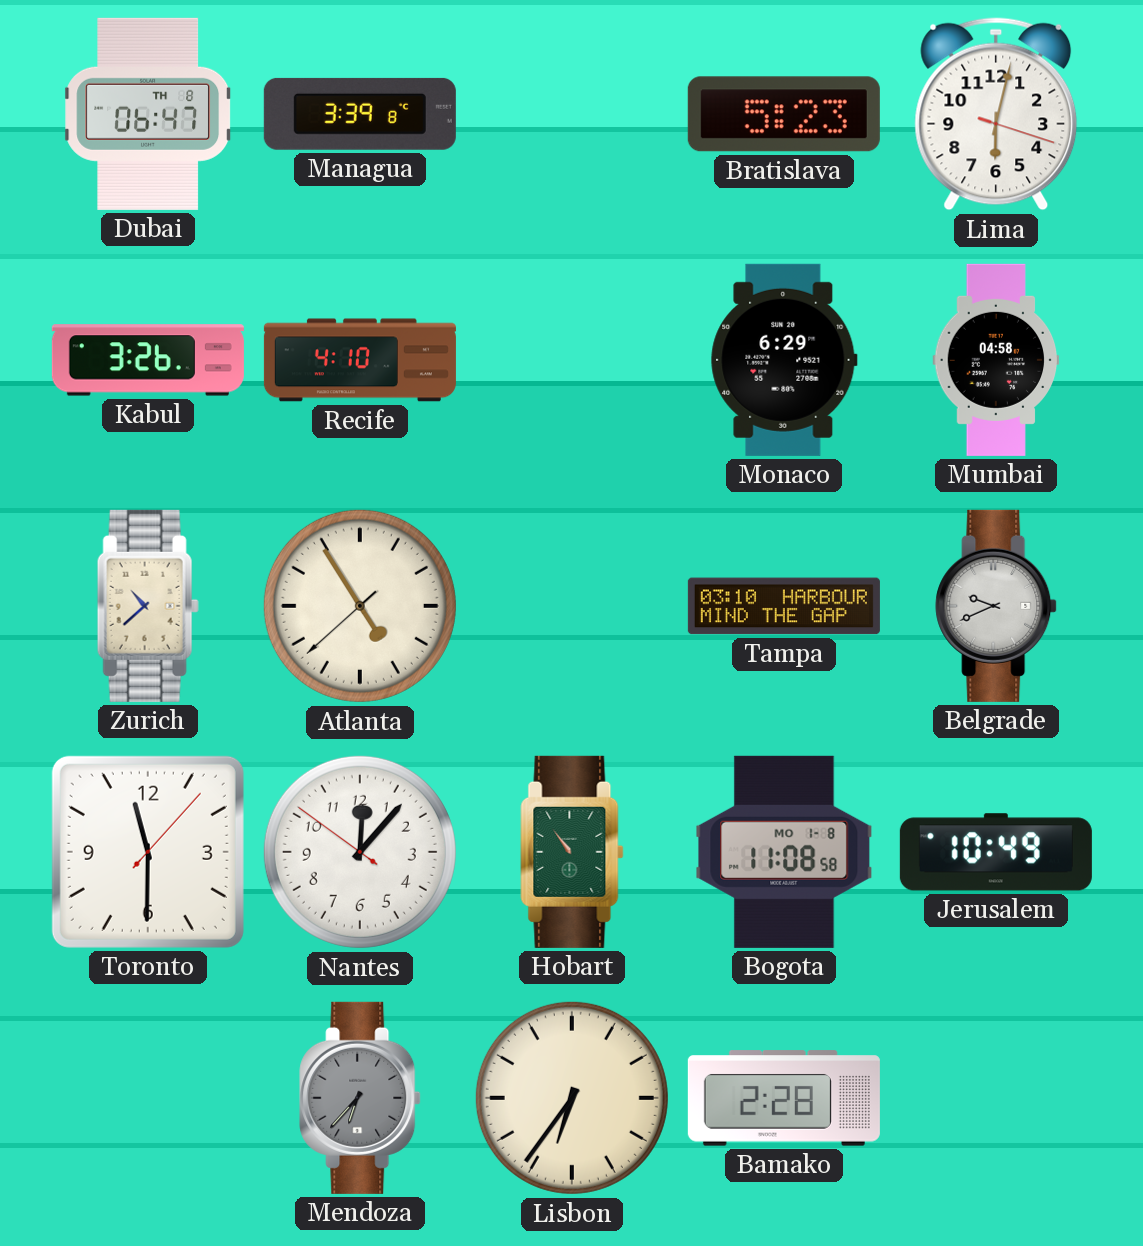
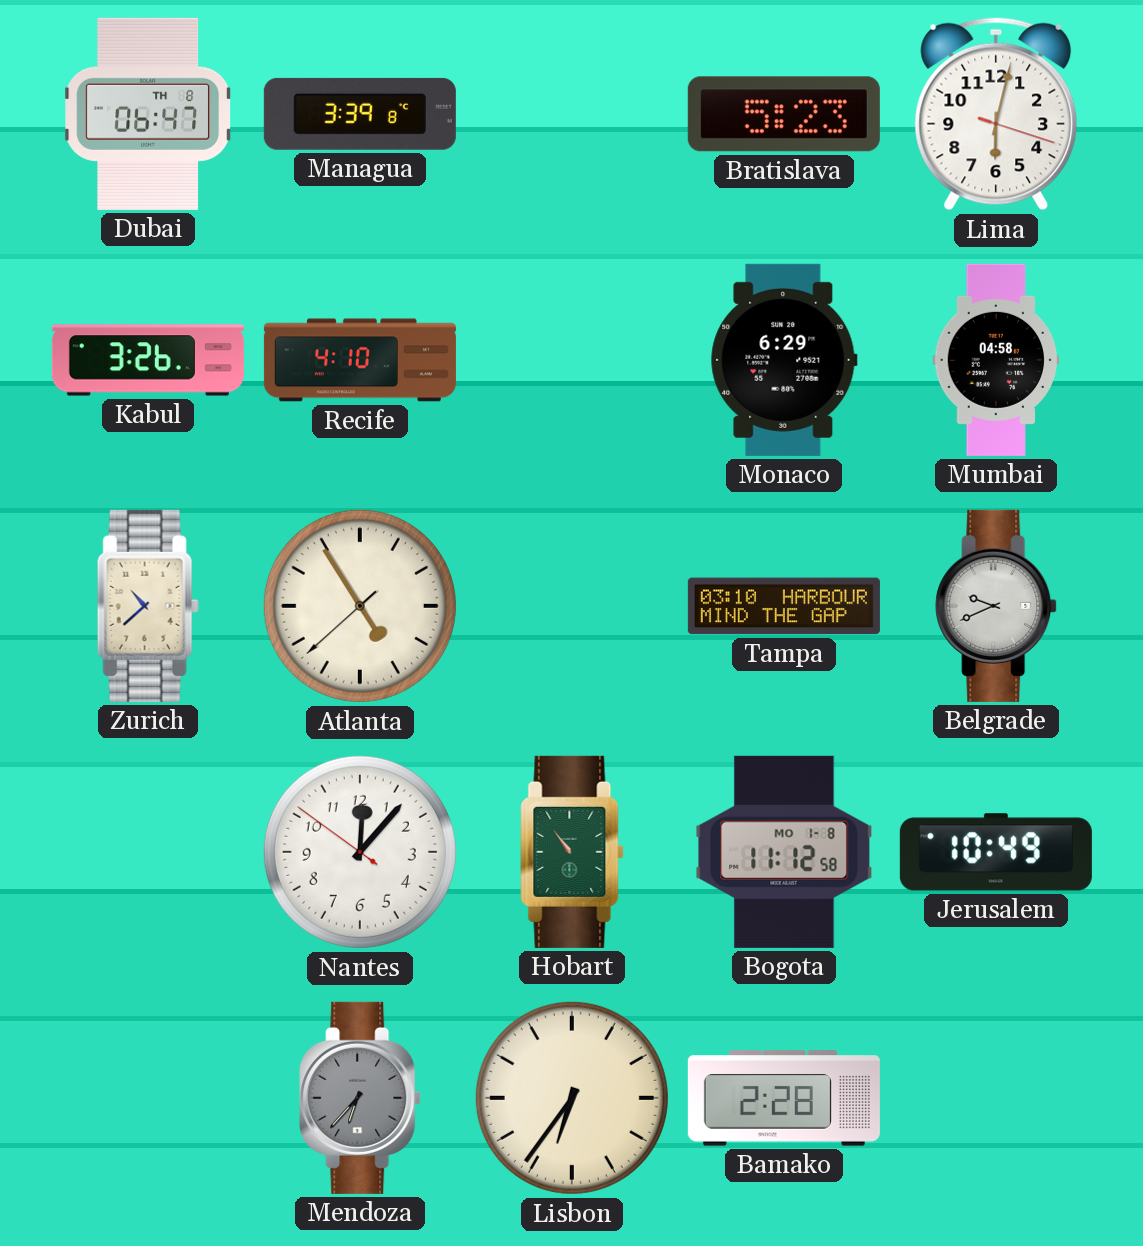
Toronto: 11:30 -> none
Bogota: 11:08 -> 11:12
